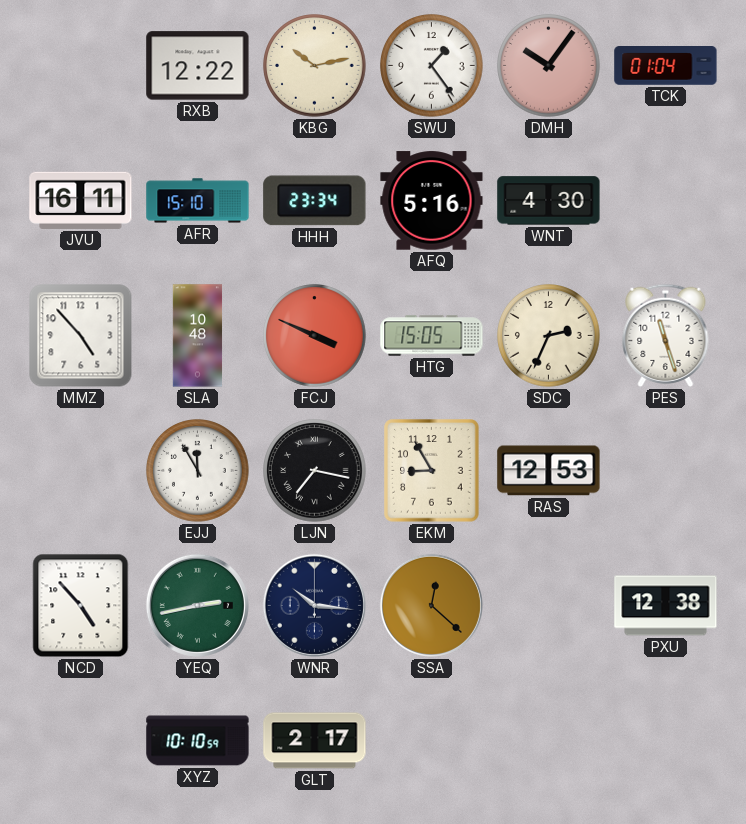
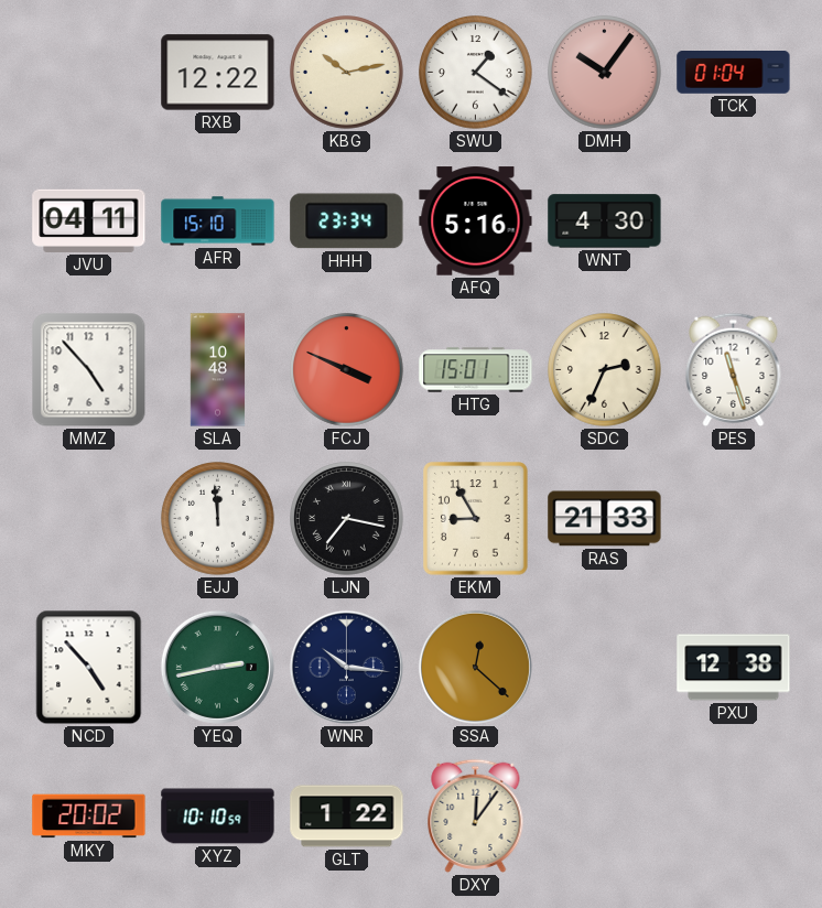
SWU: 1:24 -> 1:21
JVU: 16:11 -> 04:11
HTG: 15:05 -> 15:01
EJJ: 11:55 -> 11:59
RAS: 12:53 -> 21:33
MKY: none -> 20:02
GLT: 2:17 -> 1:22
DXY: none -> 12:06
